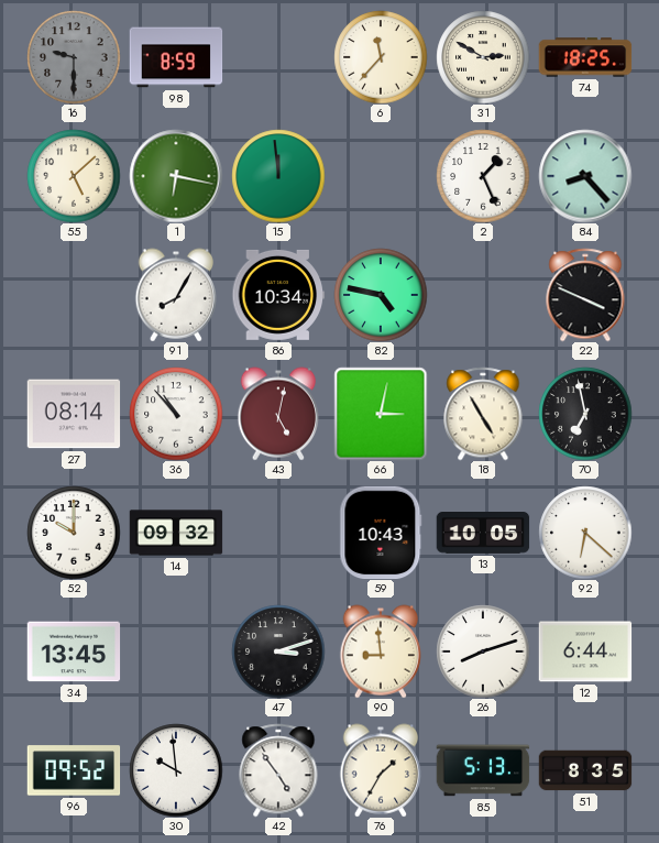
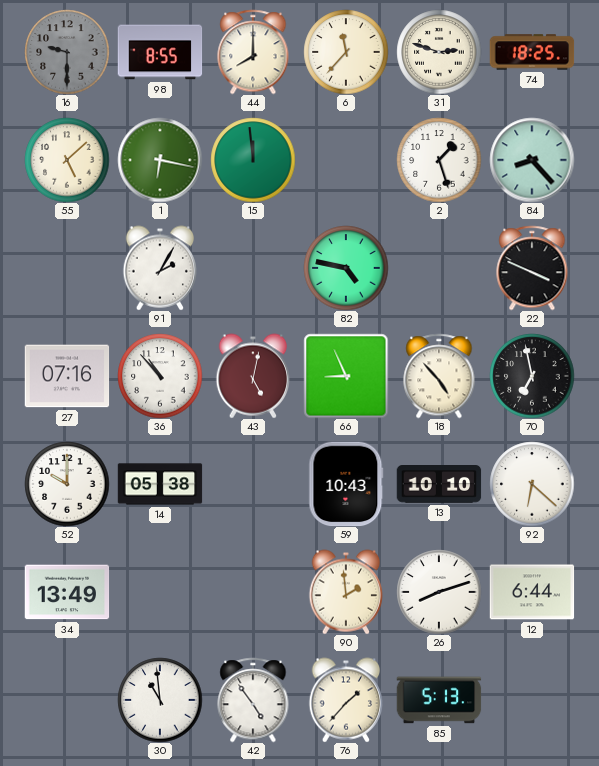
98: 8:59 -> 8:55
44: none -> 8:00
31: 2:50 -> 2:48
2: 1:26 -> 1:27
91: 8:05 -> 2:05
86: 10:34 -> none
27: 08:14 -> 07:16
66: 3:02 -> 8:56
18: 4:55 -> 4:53
14: 09:32 -> 05:38
13: 10:05 -> 10:10
34: 13:45 -> 13:49
47: 3:12 -> none
90: 8:59 -> 1:59
96: 09:52 -> none
30: 9:59 -> 10:59
76: 1:35 -> 1:37
51: 8:35 -> none
